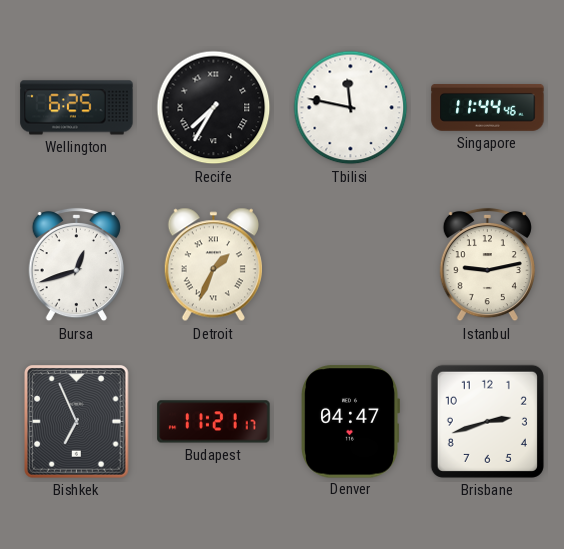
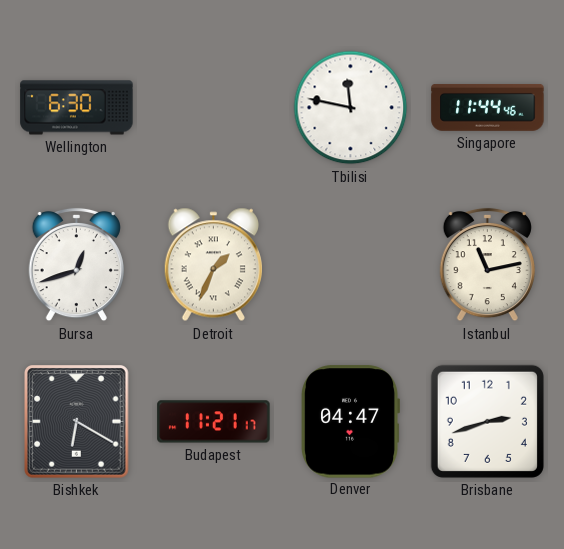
Wellington: 6:25 -> 6:30
Recife: 7:35 -> none
Istanbul: 9:13 -> 11:13
Bishkek: 6:56 -> 6:20
